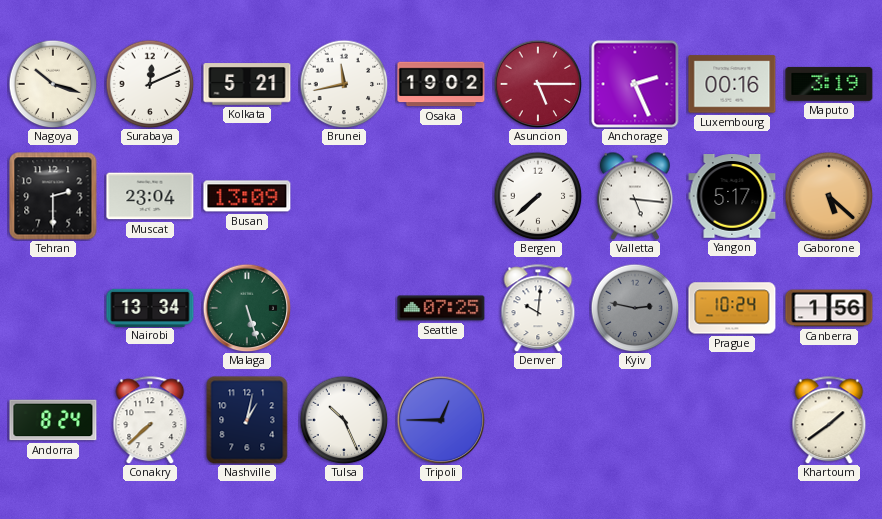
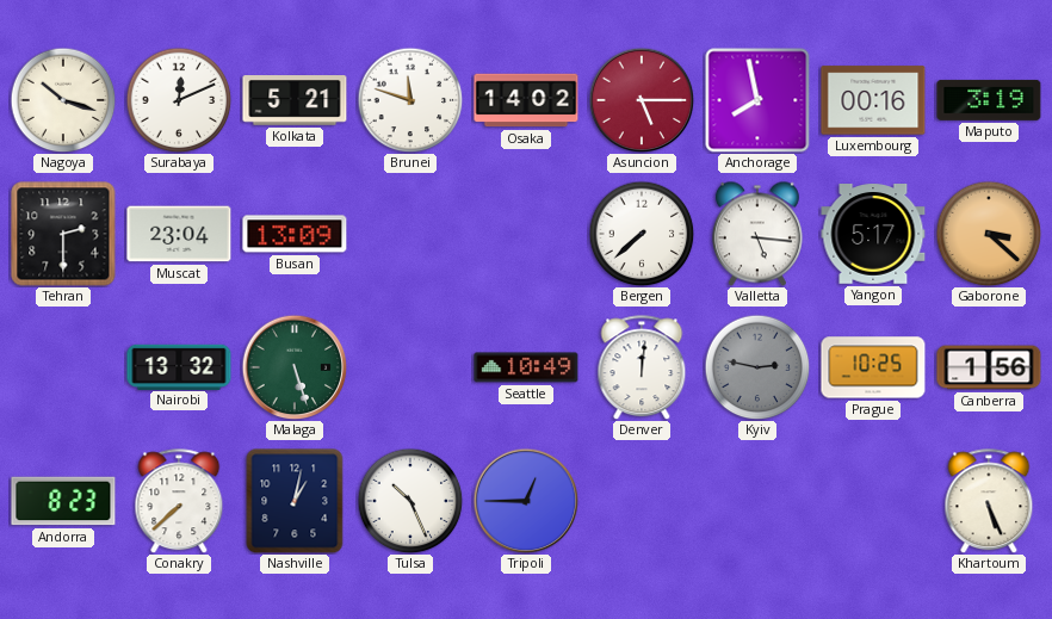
Brunei: 11:43 -> 11:48
Osaka: 19:02 -> 14:02
Anchorage: 2:26 -> 7:58
Gaborone: 5:22 -> 3:22
Nairobi: 13:34 -> 13:32
Seattle: 07:25 -> 10:49
Denver: 10:01 -> 12:01
Prague: 10:24 -> 10:25
Andorra: 8:24 -> 8:23
Khartoum: 1:39 -> 5:26
